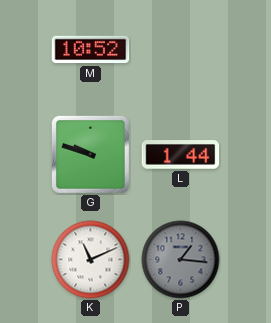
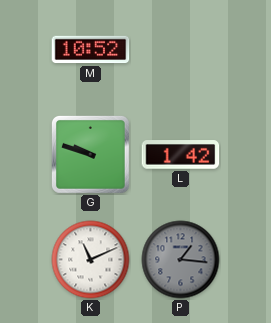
L: 1:44 -> 1:42
